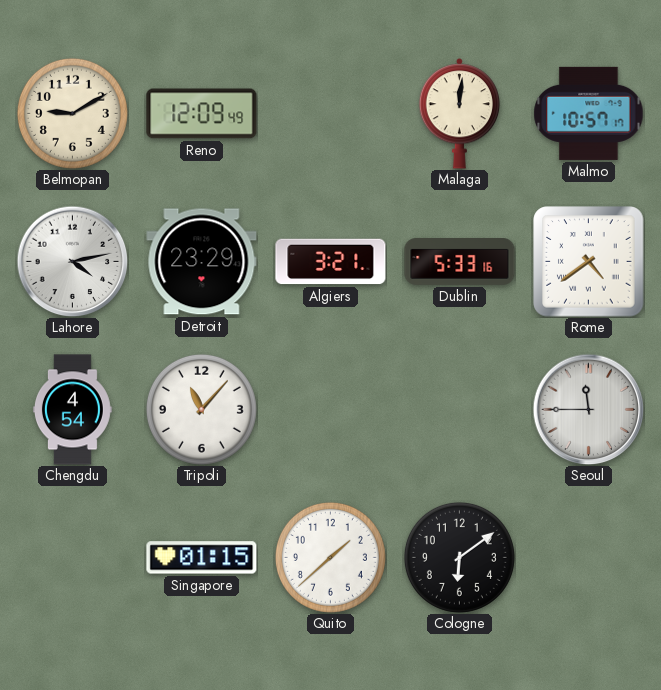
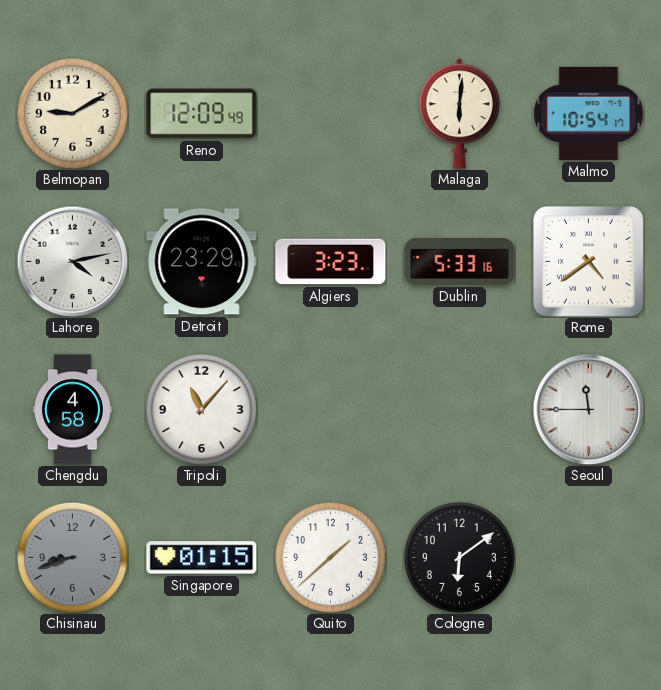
Malaga: 12:01 -> 6:01
Malmo: 10:57 -> 10:54
Algiers: 3:21 -> 3:23
Chengdu: 4:54 -> 4:58
Chisinau: none -> 8:42
